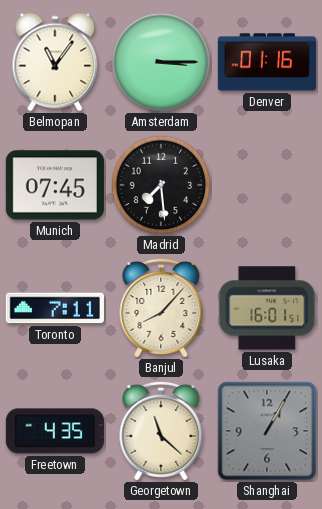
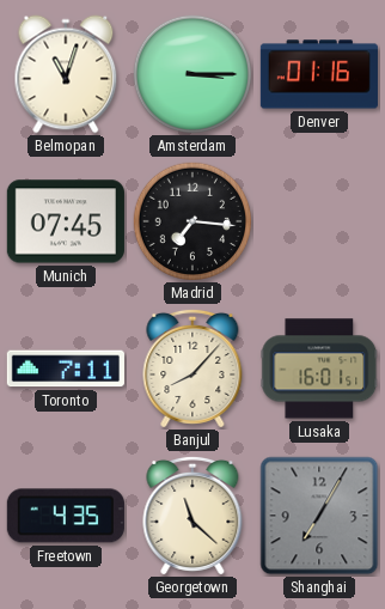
Belmopan: 11:06 -> 11:03
Madrid: 7:29 -> 7:16
Shanghai: 1:05 -> 7:05
